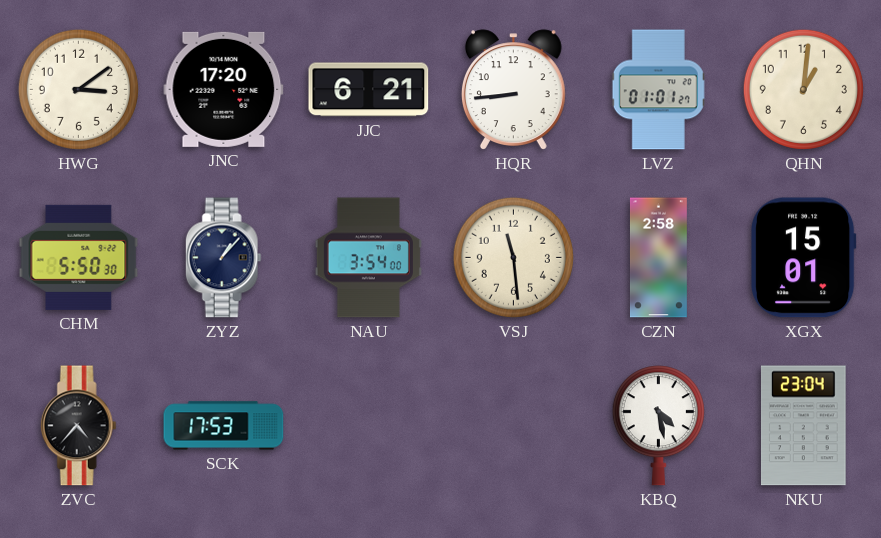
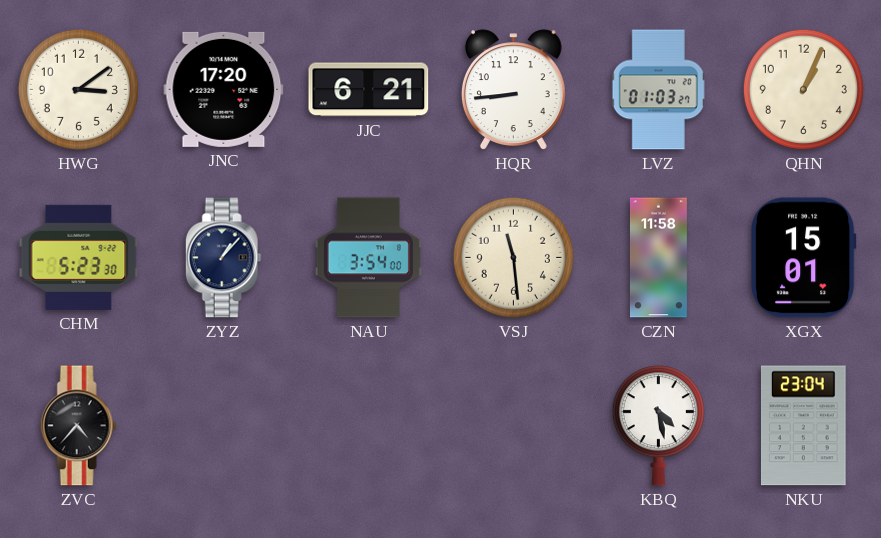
LVZ: 01:01 -> 01:03
QHN: 1:01 -> 1:04
CHM: 5:50 -> 5:23
CZN: 2:58 -> 11:58
SCK: 17:53 -> none
